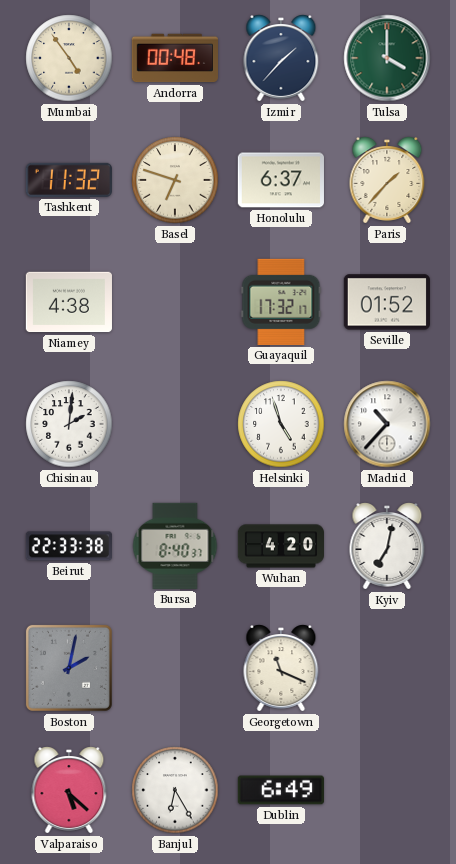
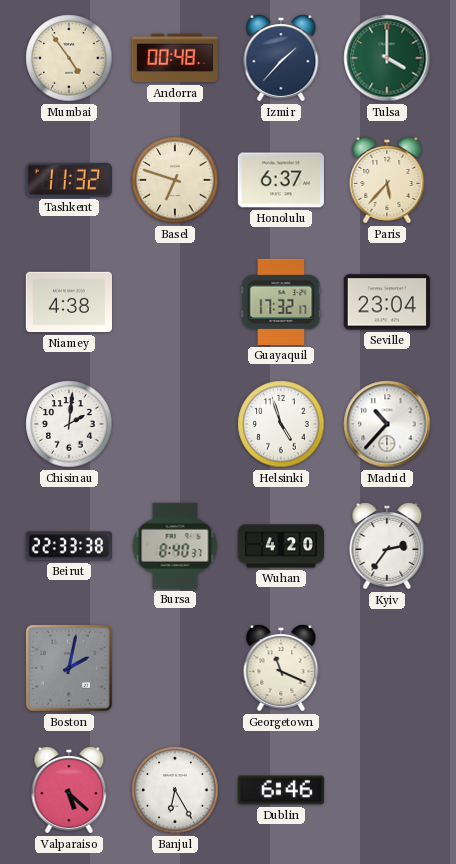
Paris: 1:37 -> 5:37
Seville: 01:52 -> 23:04
Kyiv: 7:02 -> 2:36
Dublin: 6:49 -> 6:46
